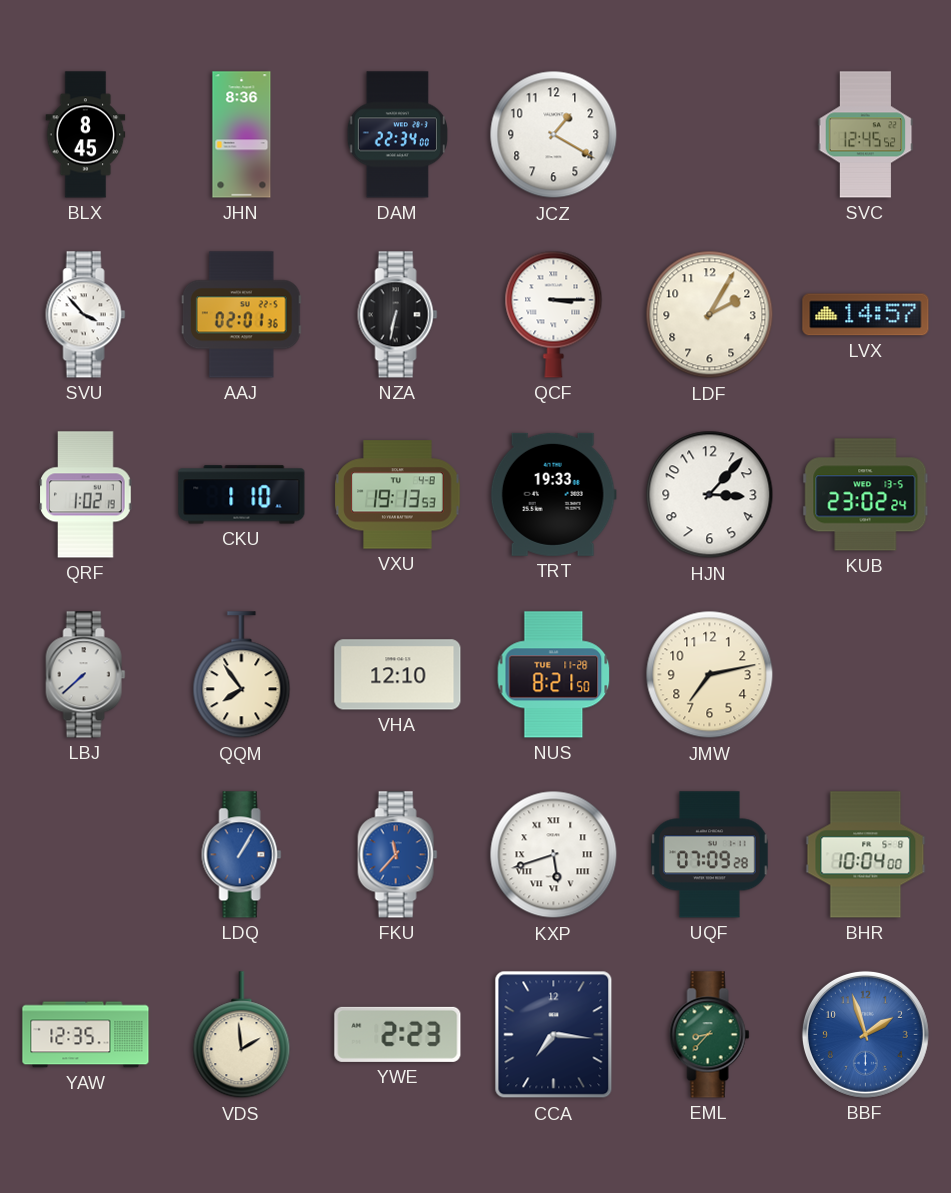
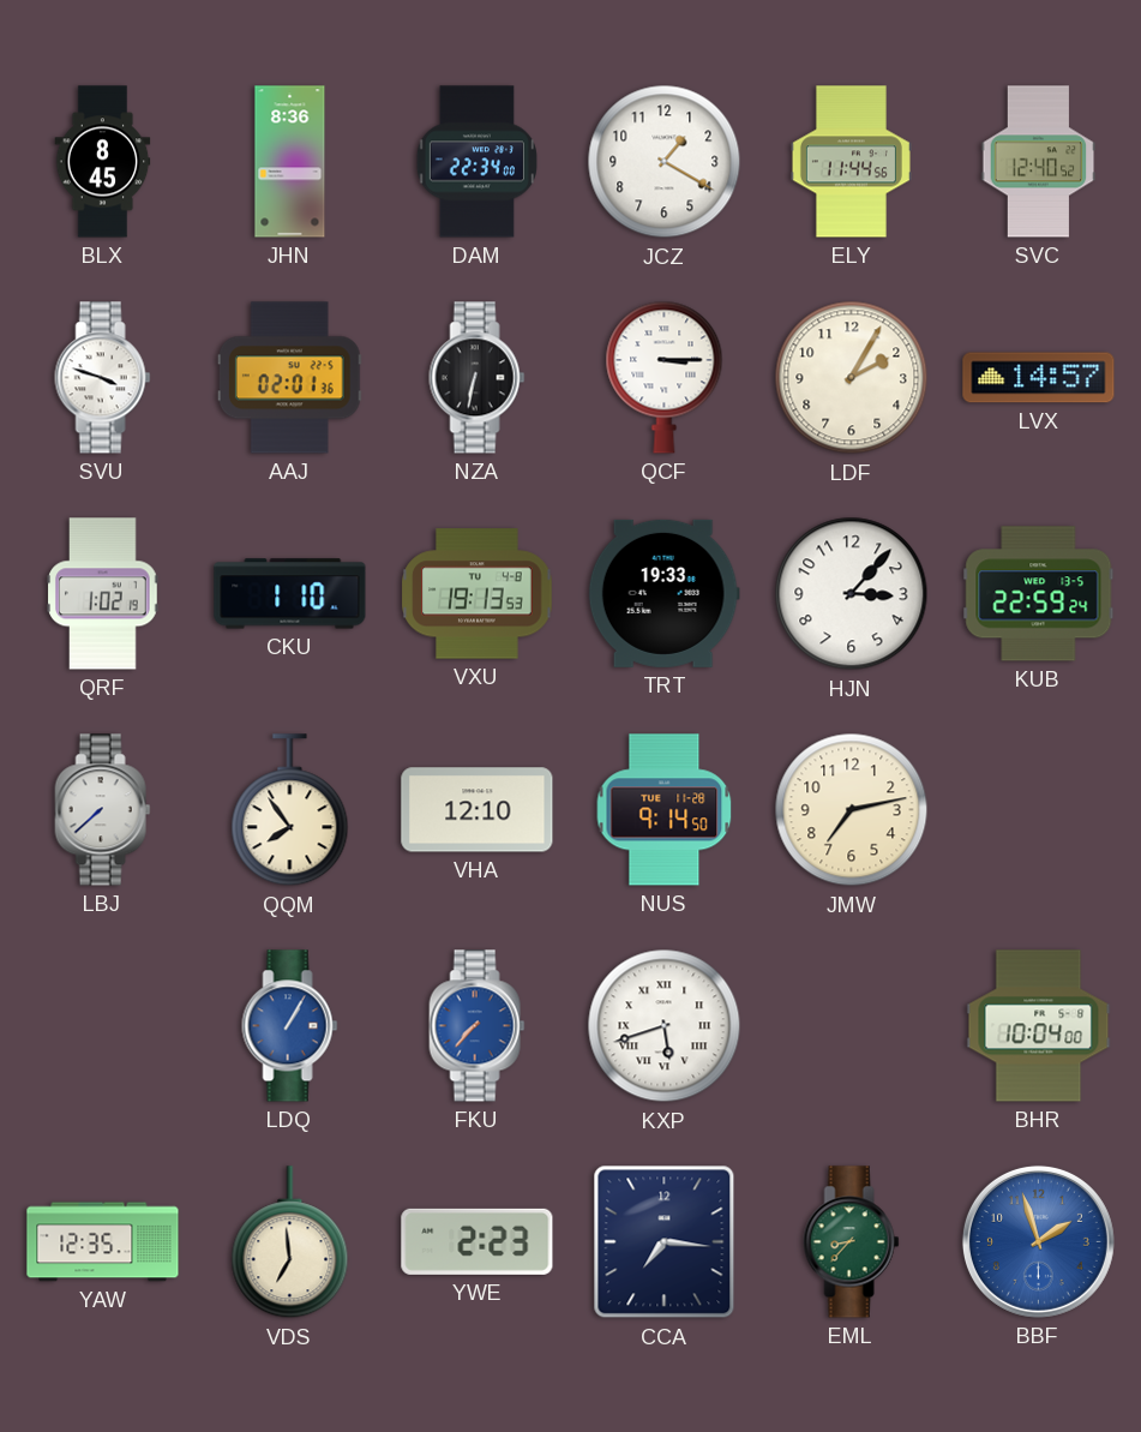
ELY: none -> 11:44
SVC: 12:45 -> 12:40
SVU: 3:53 -> 3:48
KUB: 23:02 -> 22:59
NUS: 8:21 -> 9:14
FKU: 11:37 -> 7:37
UQF: 07:09 -> none
VDS: 1:59 -> 6:59
